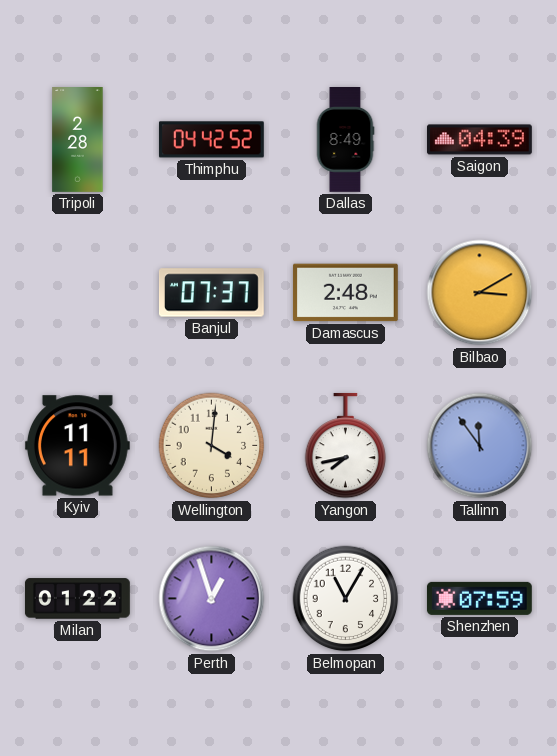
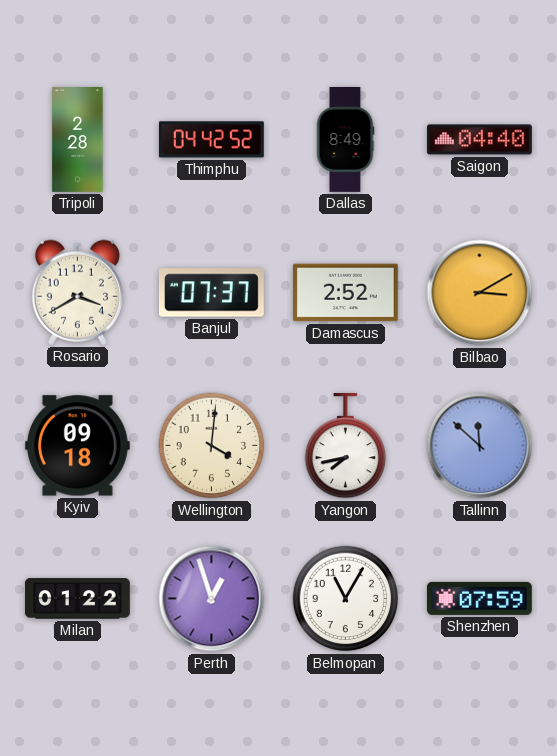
Saigon: 04:39 -> 04:40
Rosario: none -> 3:40
Damascus: 2:48 -> 2:52
Kyiv: 11:11 -> 09:18
Tallinn: 11:54 -> 11:52
